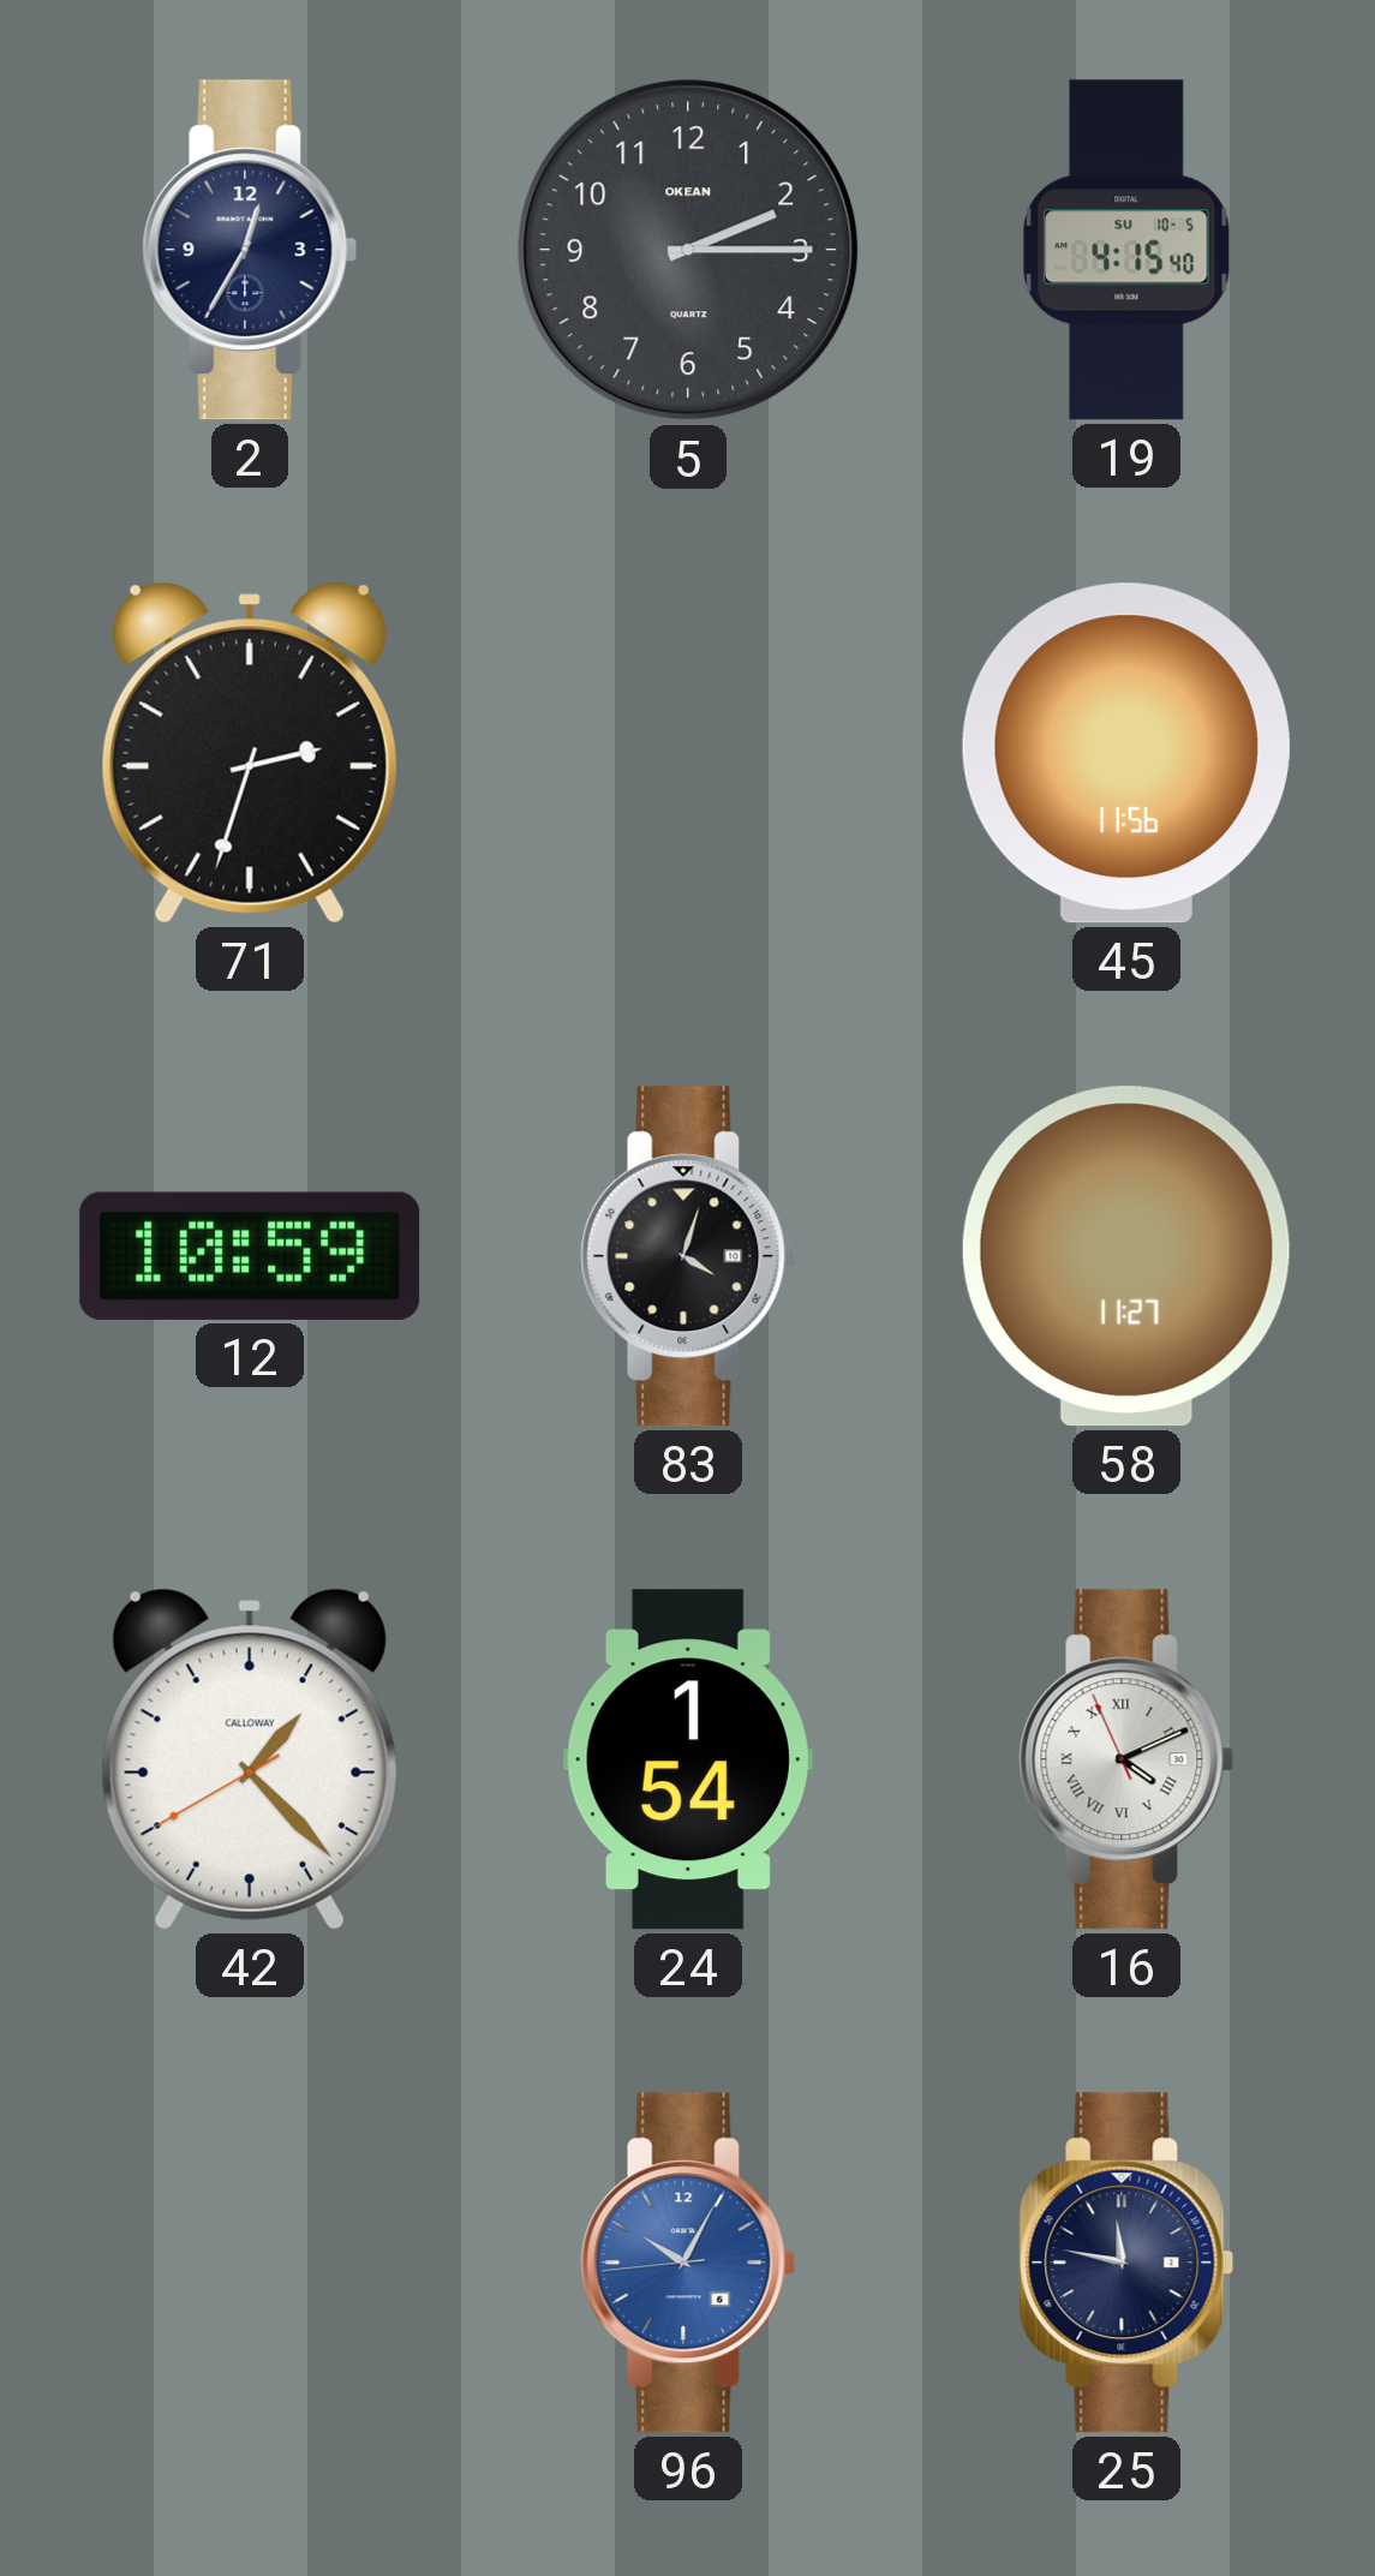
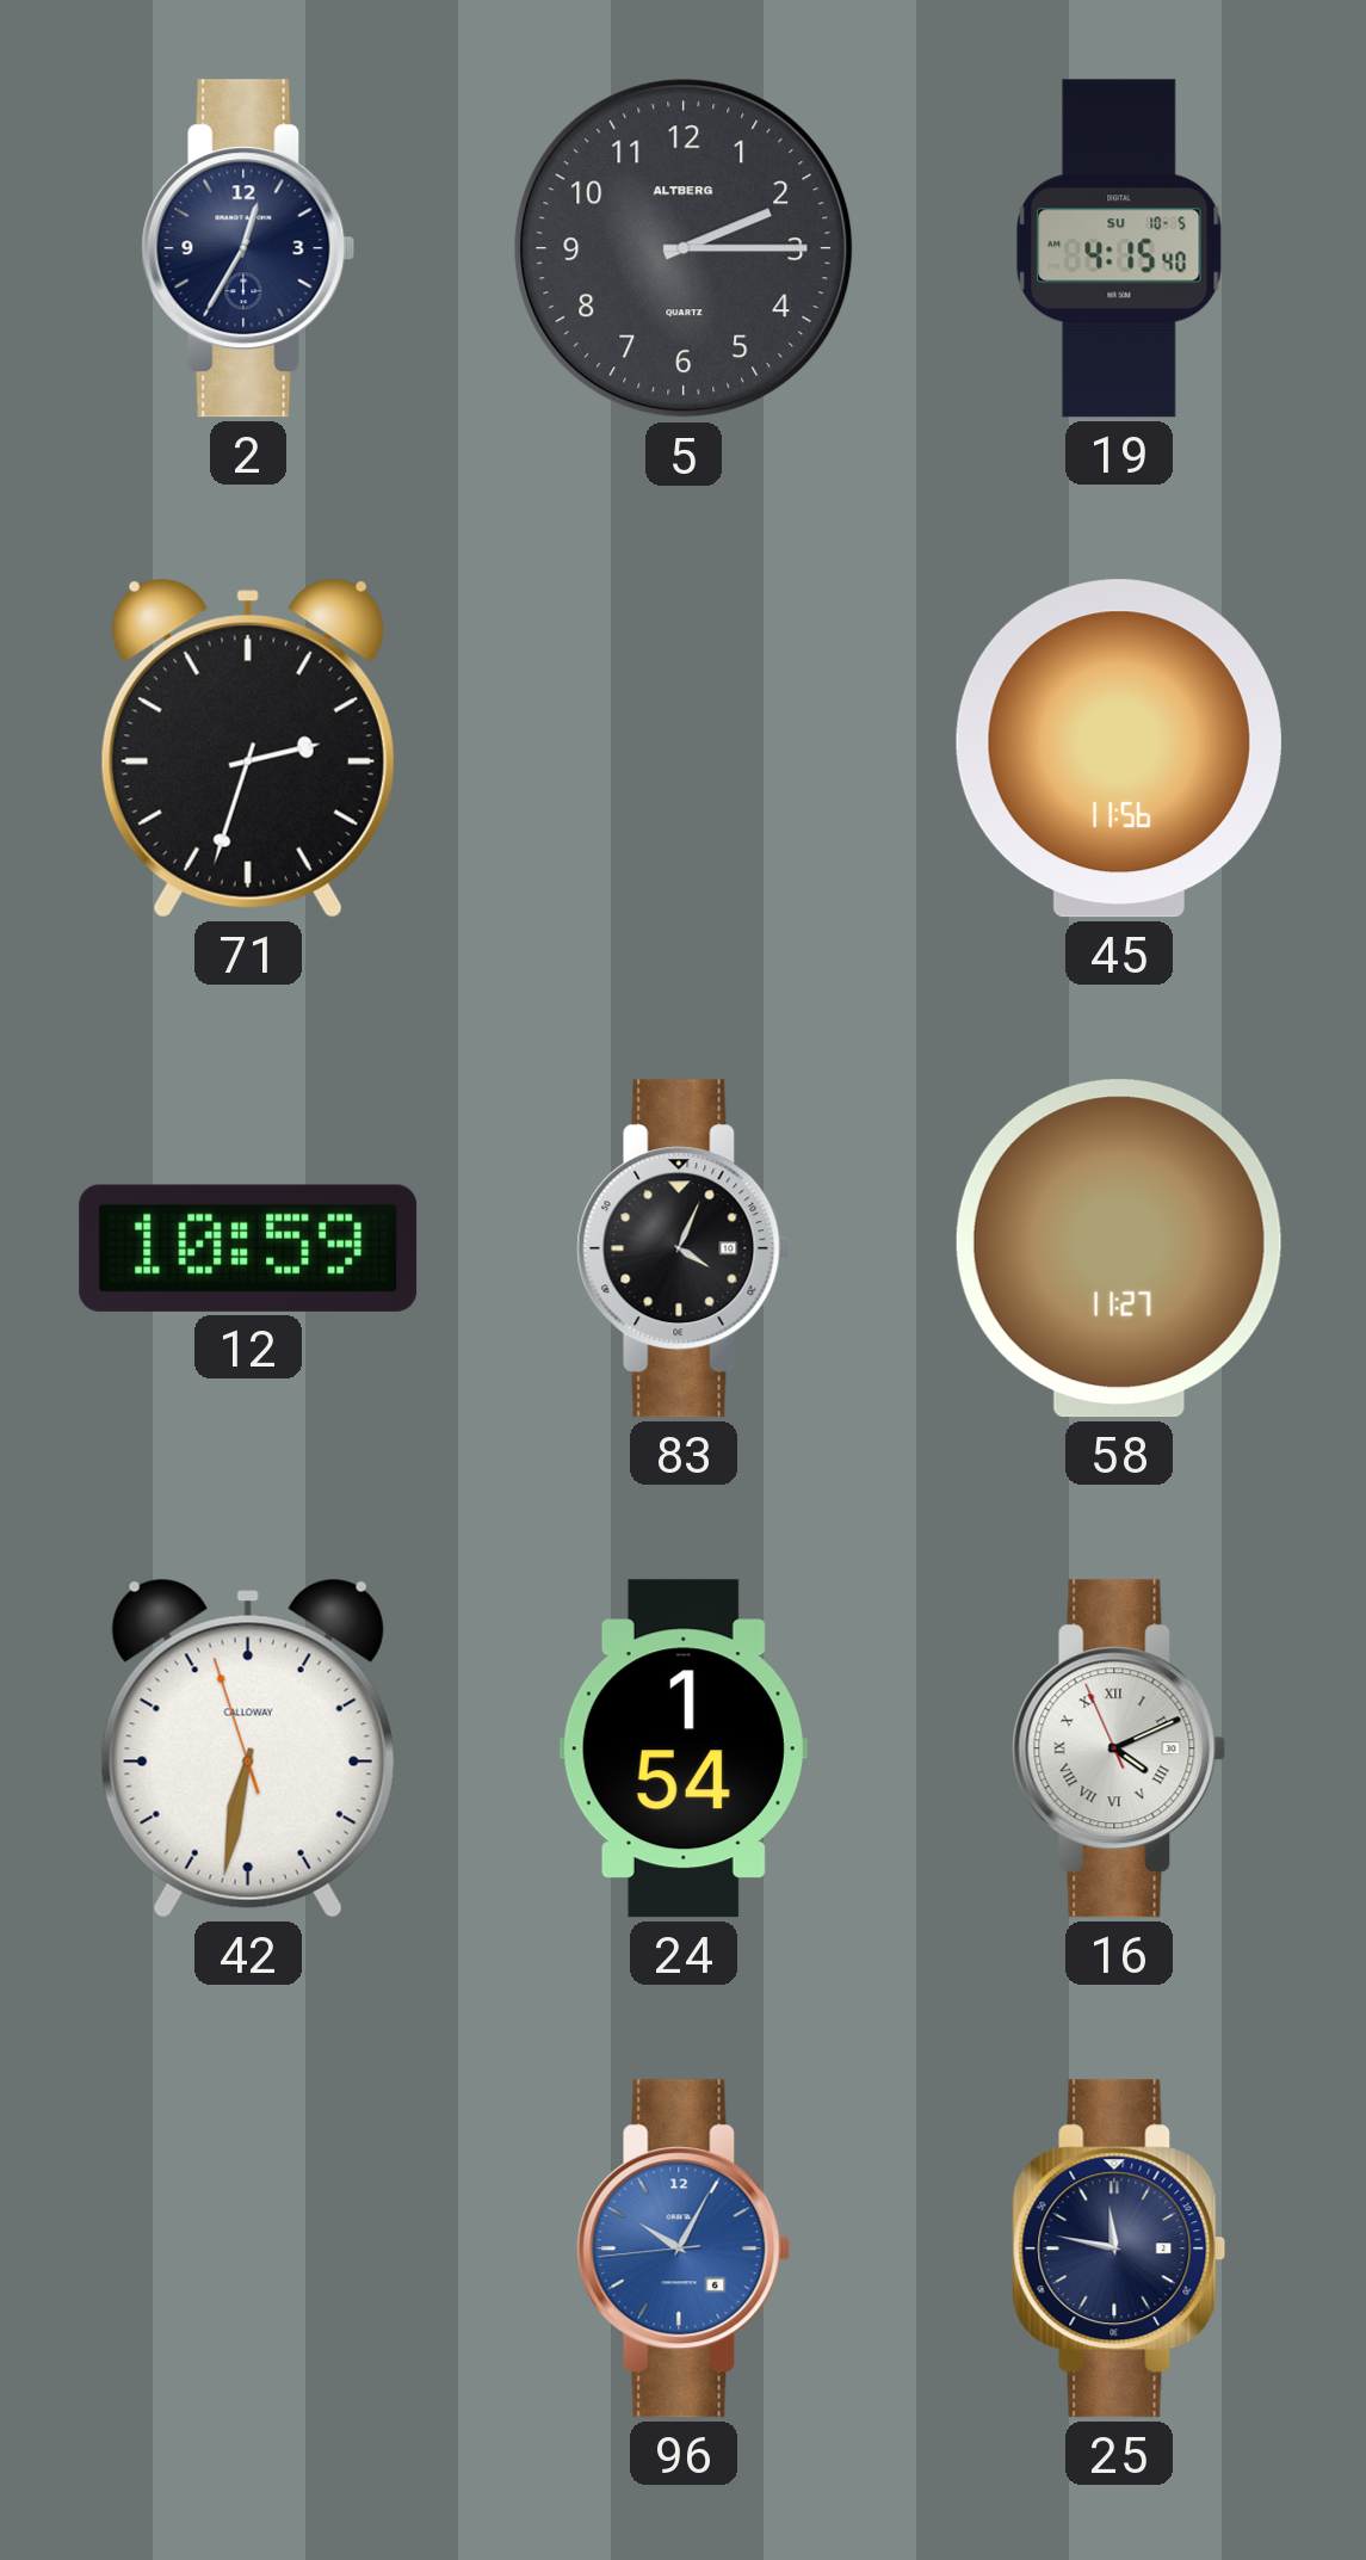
5 brand: OKEAN -> ALTBERG
83: 4:03 -> 4:04
42: 1:22 -> 6:31
